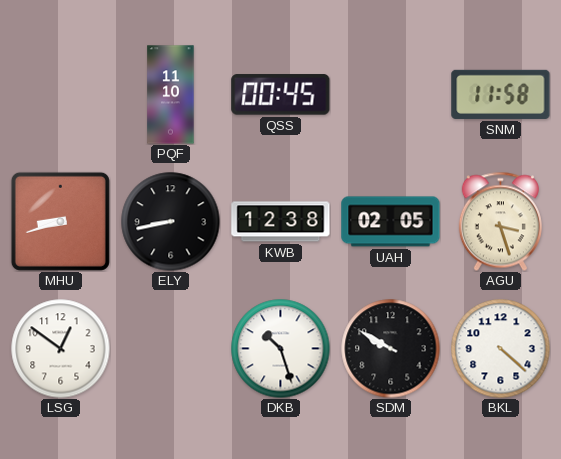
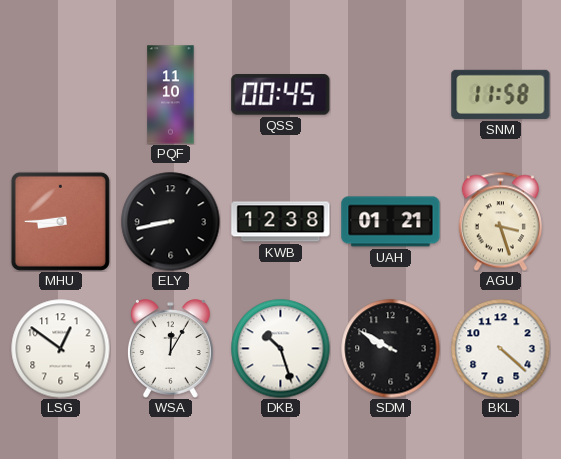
MHU: 8:42 -> 8:45
UAH: 02:05 -> 01:21
WSA: none -> 12:05
